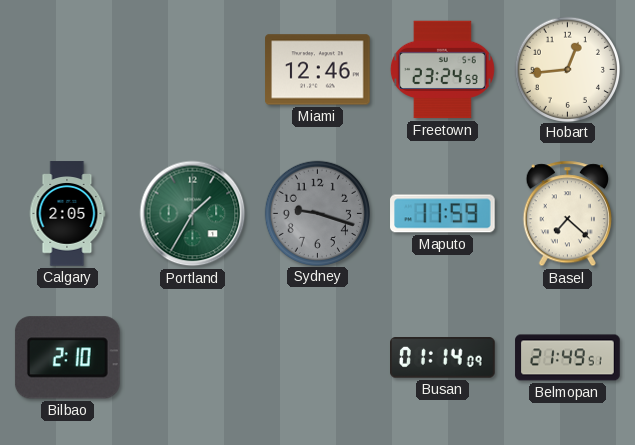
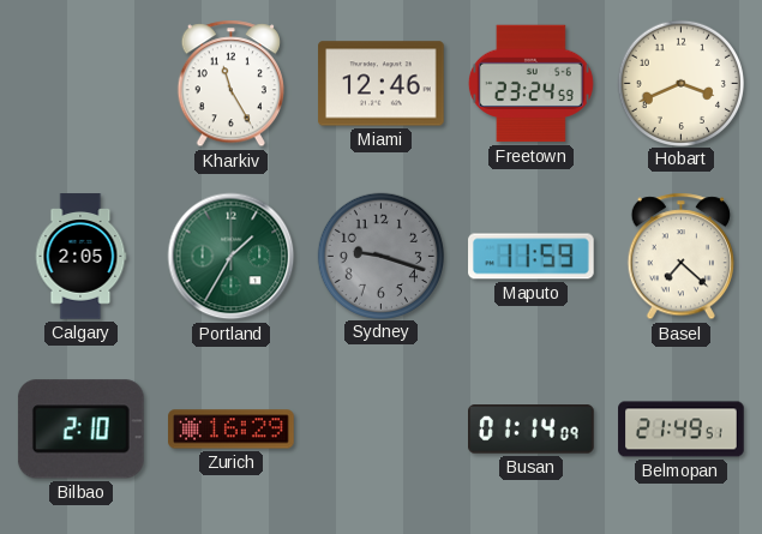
Kharkiv: none -> 11:25
Hobart: 12:44 -> 3:41
Zurich: none -> 16:29
